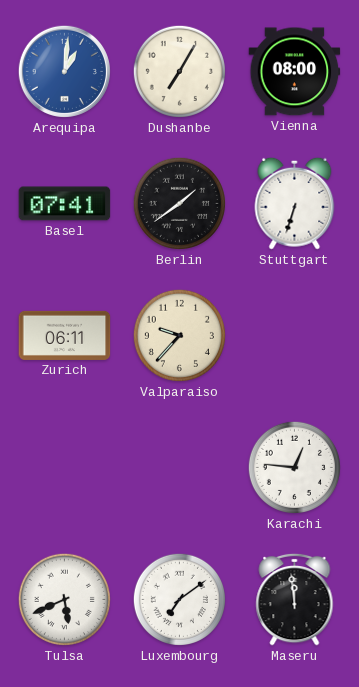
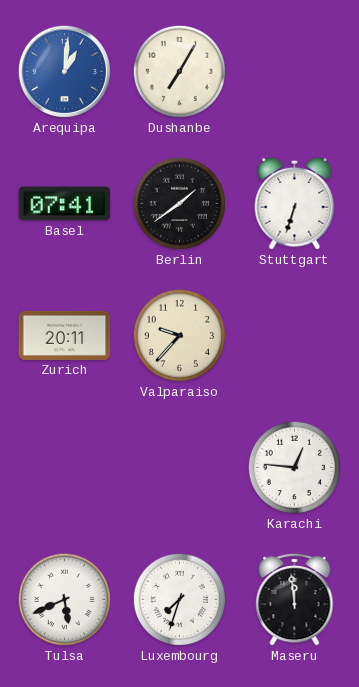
Vienna: 08:00 -> none
Zurich: 06:11 -> 20:11
Luxembourg: 7:09 -> 7:33
